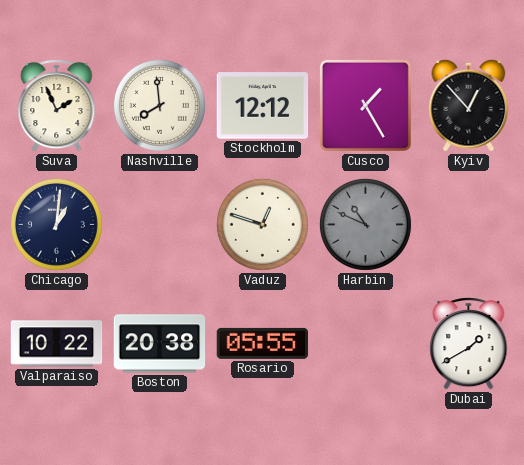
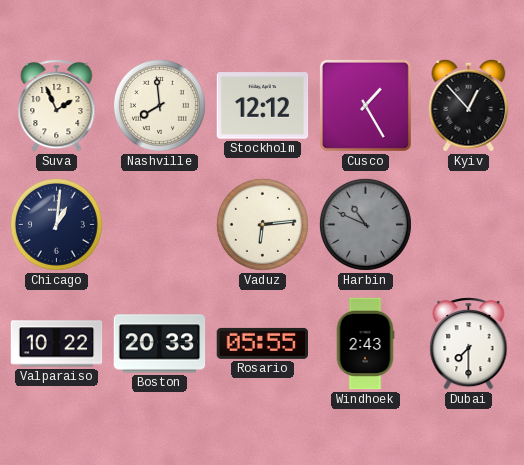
Vaduz: 12:48 -> 6:14
Boston: 20:38 -> 20:33
Windhoek: none -> 2:43
Dubai: 1:40 -> 7:30
